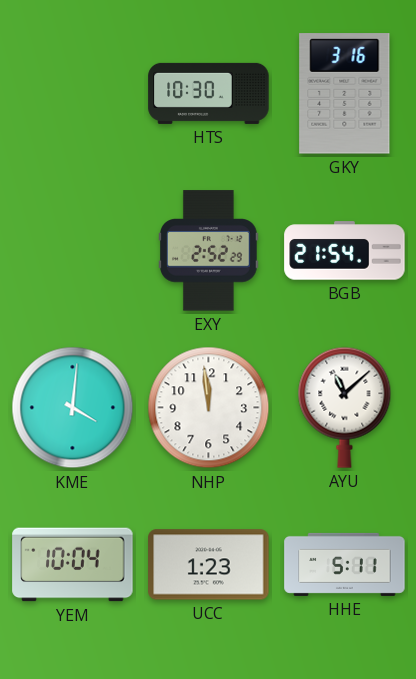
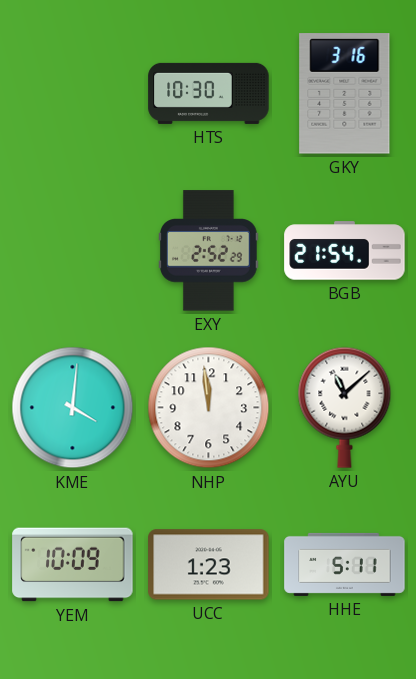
YEM: 10:04 -> 10:09
